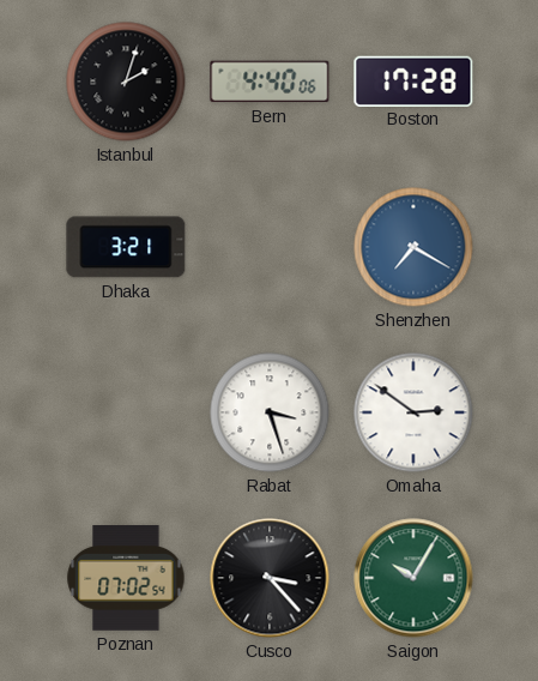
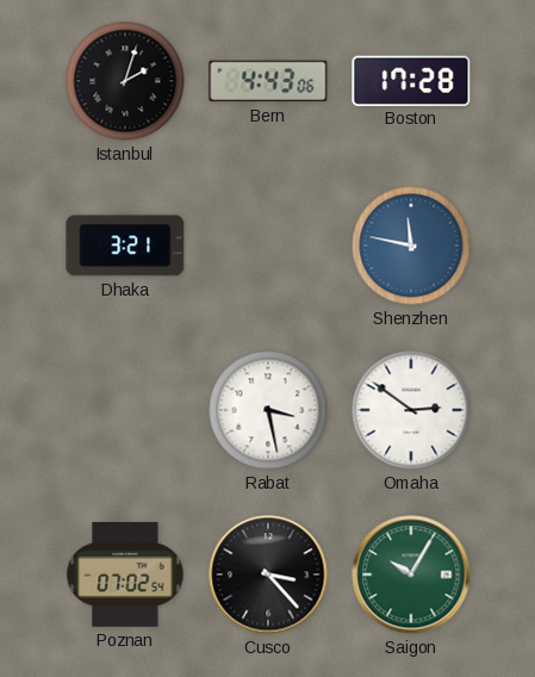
Bern: 4:40 -> 4:43
Shenzhen: 7:20 -> 11:47
Rabat: 3:27 -> 3:28
